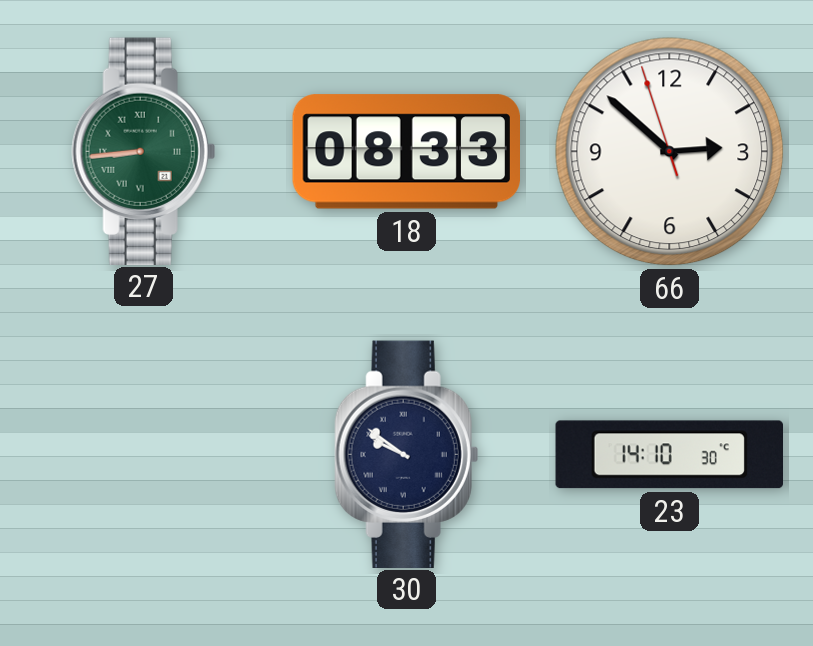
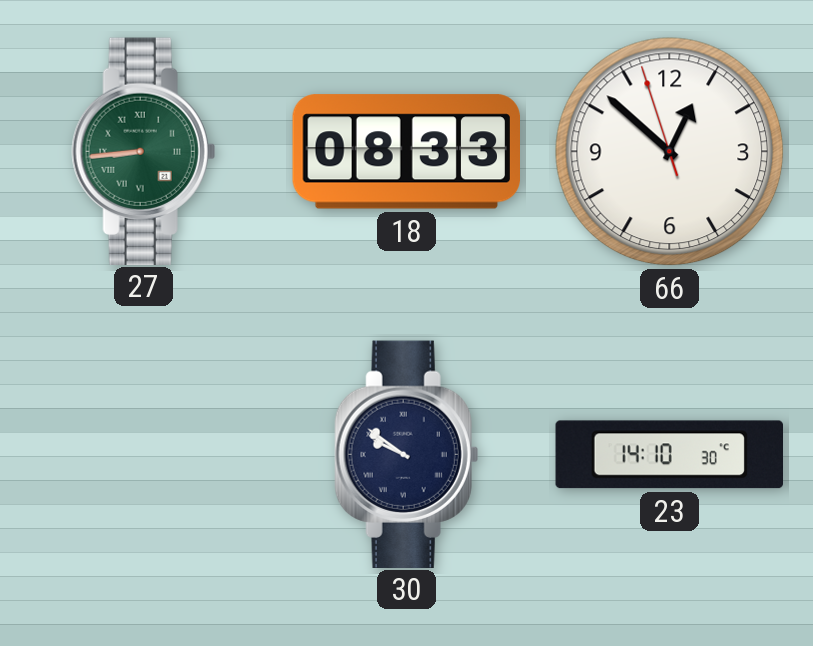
66: 2:51 -> 12:51
